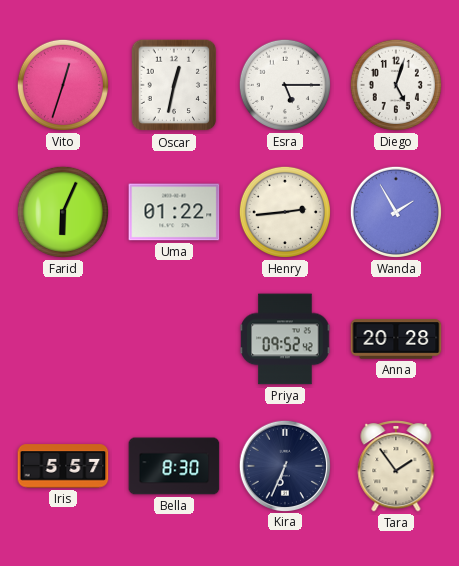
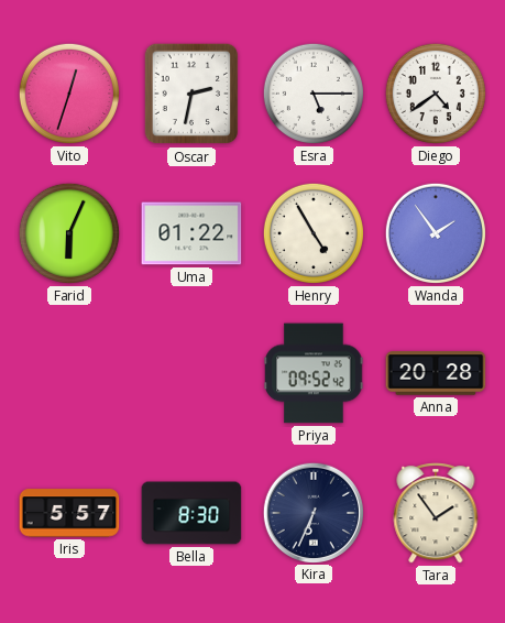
Oscar: 12:32 -> 2:32
Diego: 5:03 -> 4:39
Henry: 2:44 -> 4:55
Wanda: 1:55 -> 1:54
